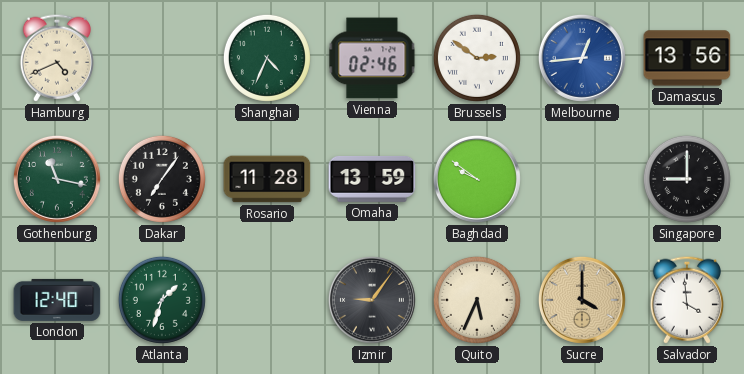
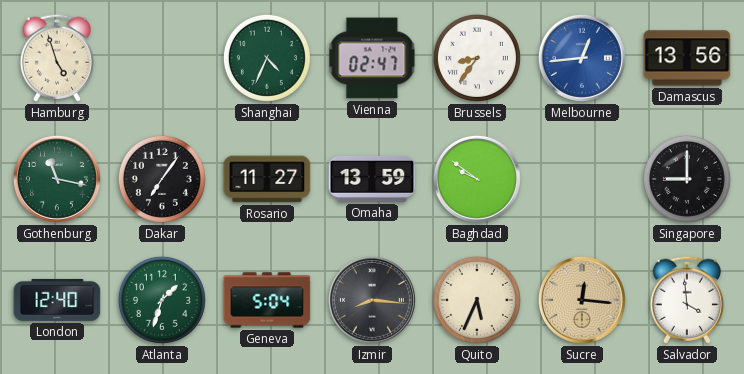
Hamburg: 4:41 -> 4:57
Vienna: 02:46 -> 02:47
Brussels: 2:51 -> 8:36
Rosario: 11:28 -> 11:27
Geneva: none -> 5:04
Izmir: 9:06 -> 8:16
Sucre: 4:00 -> 12:16
